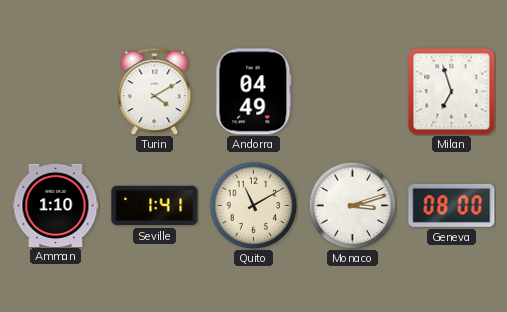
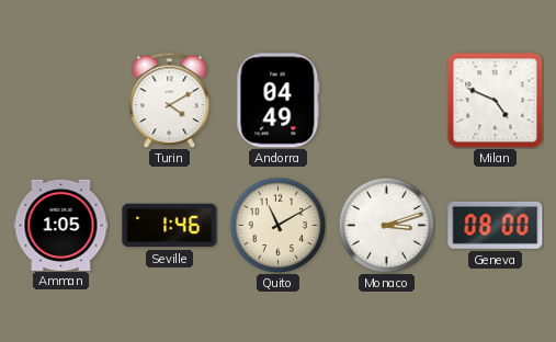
Milan: 6:57 -> 4:49
Amman: 1:10 -> 1:05
Seville: 1:41 -> 1:46
